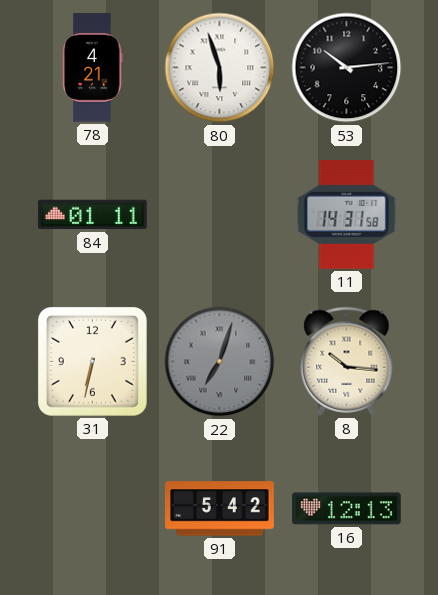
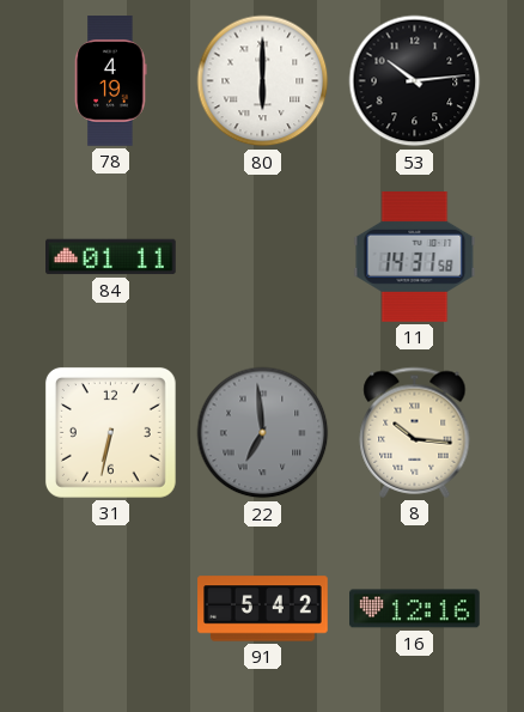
78: 4:21 -> 4:19
80: 5:57 -> 6:00
22: 7:03 -> 6:59
16: 12:13 -> 12:16
